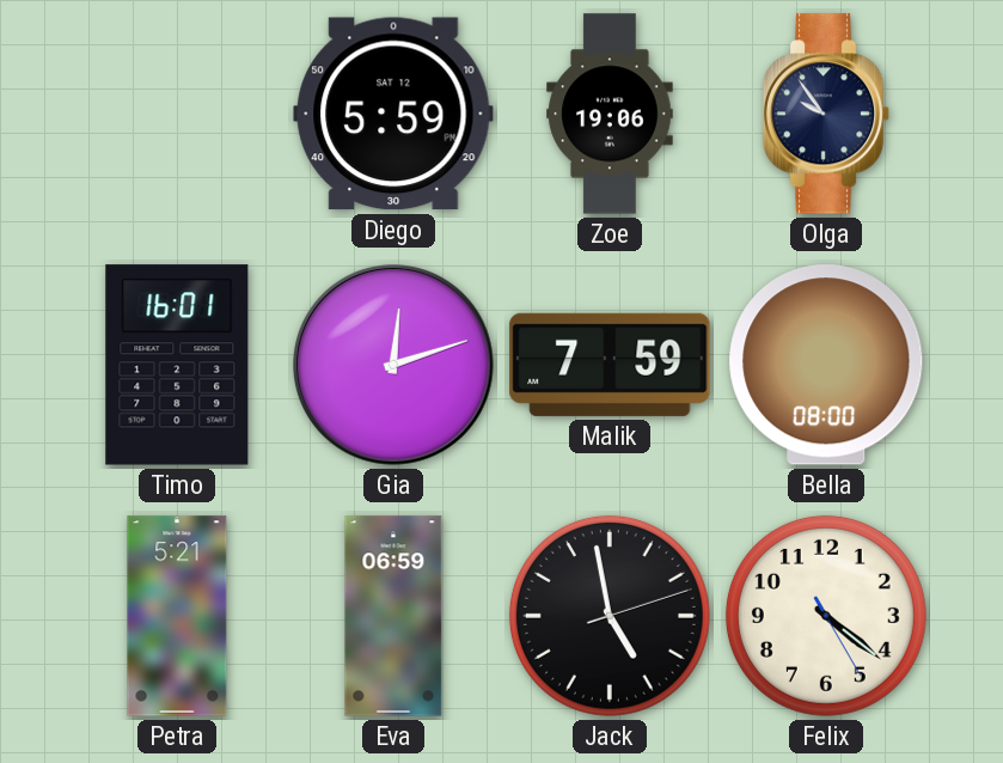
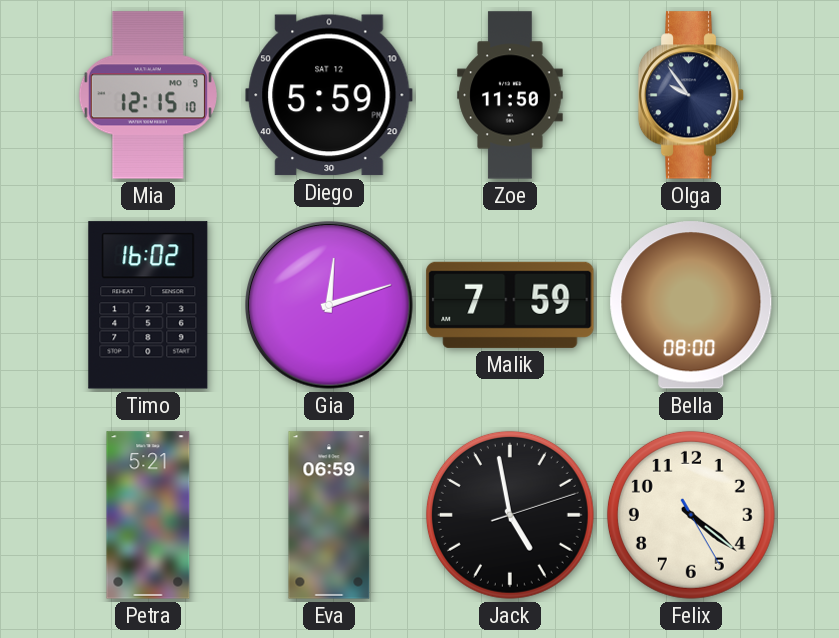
Mia: none -> 12:15
Zoe: 19:06 -> 11:50
Timo: 16:01 -> 16:02
